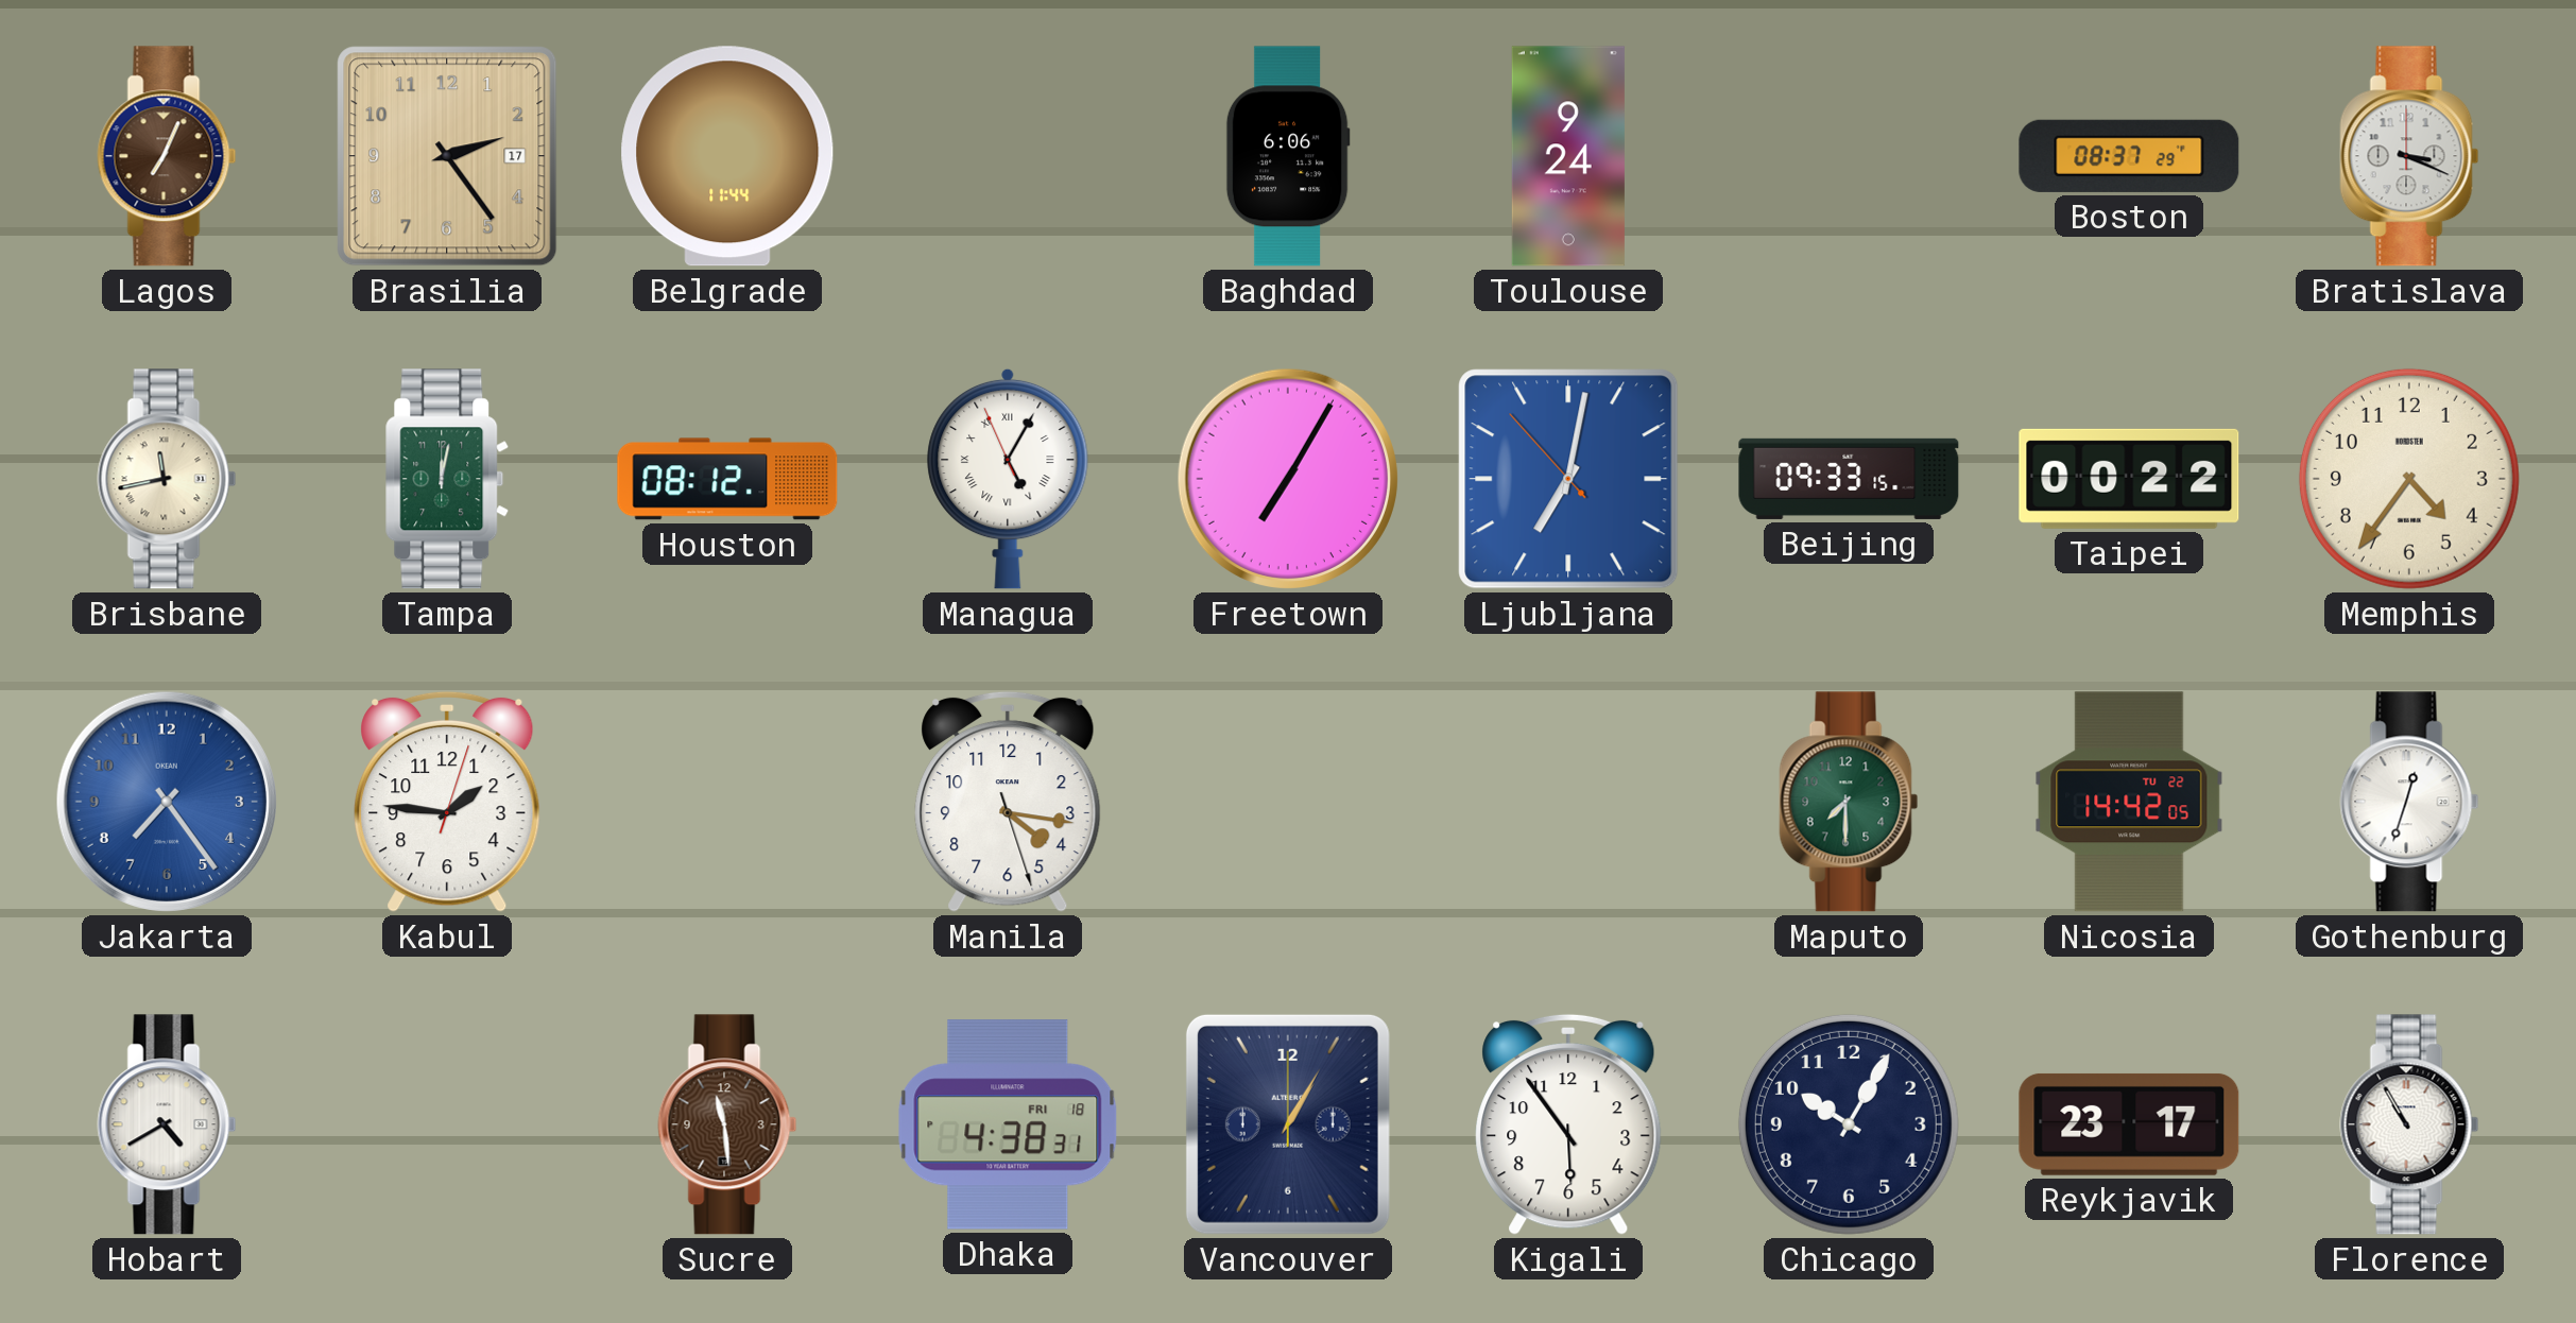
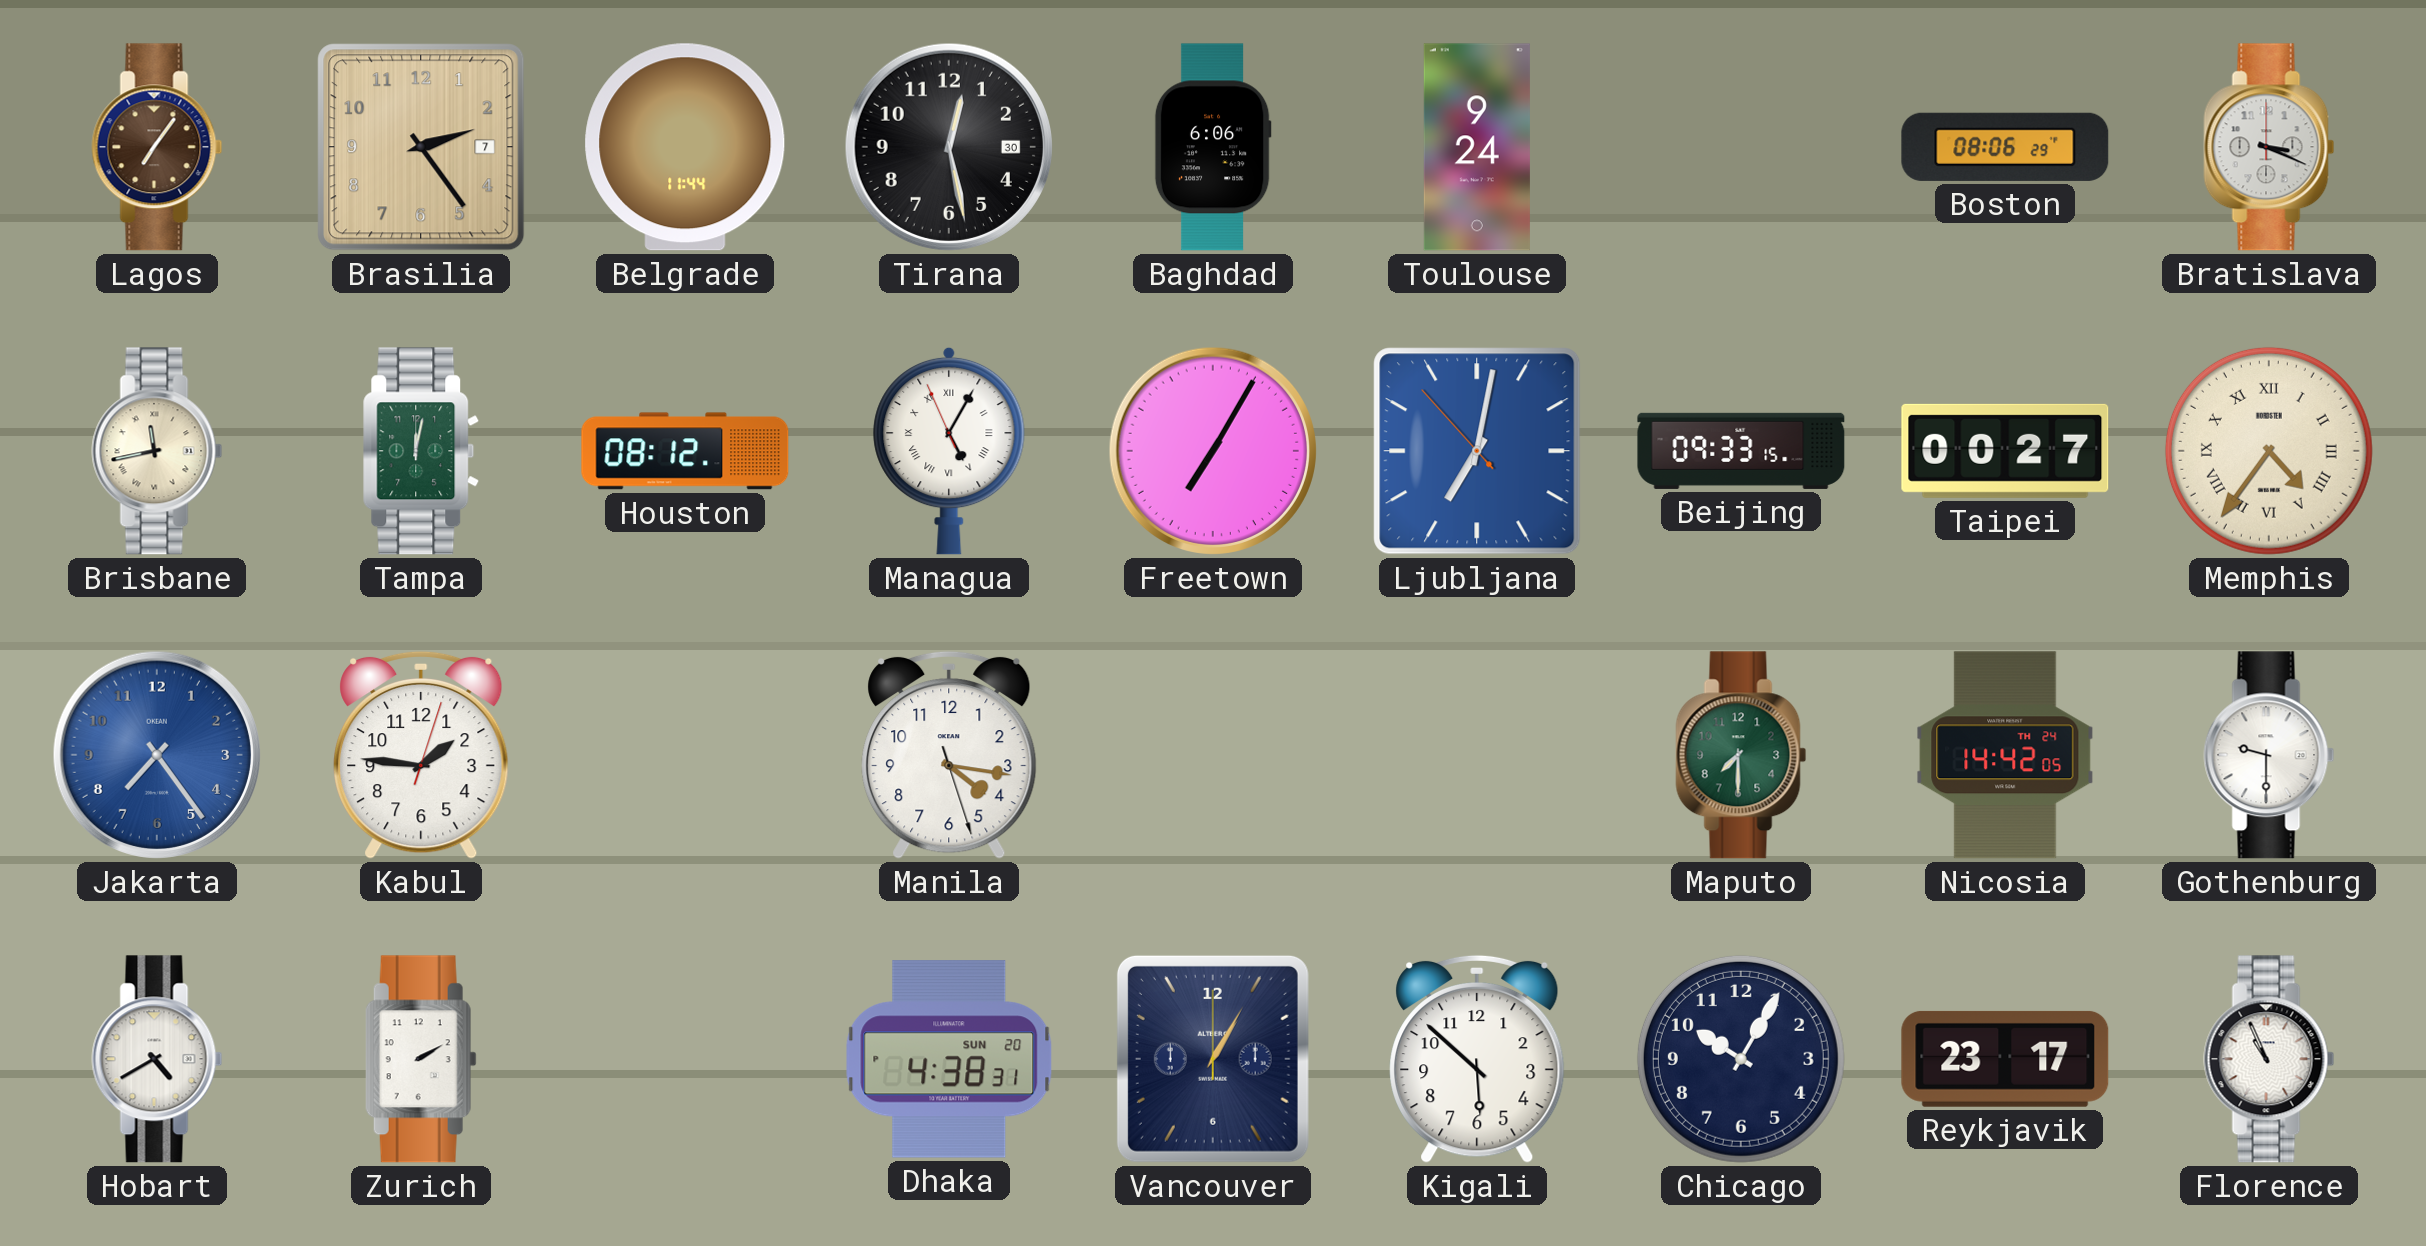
Lagos: 7:04 -> 7:06
Brasilia date: 17 -> 7
Tirana: none -> 12:28
Boston: 08:37 -> 08:06
Taipei: 00:22 -> 00:27
Memphis numerals: Arabic -> Roman
Nicosia date: TU 22 -> TH 24
Gothenburg: 12:33 -> 9:30
Zurich: none -> 2:10
Sucre: 11:29 -> none
Dhaka date: FRI 18 -> SUN 20
Kigali: 5:54 -> 5:52
Florence: 10:55 -> 10:56
